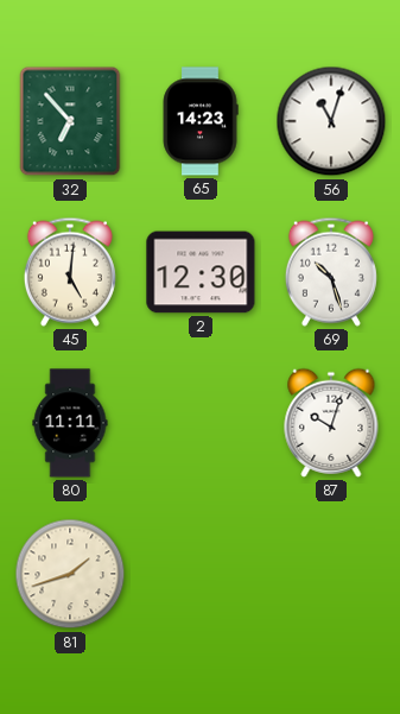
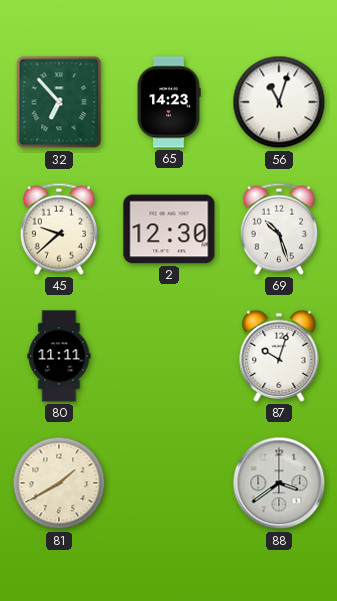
45: 5:01 -> 9:38
81: 1:42 -> 1:40
88: none -> 3:39
